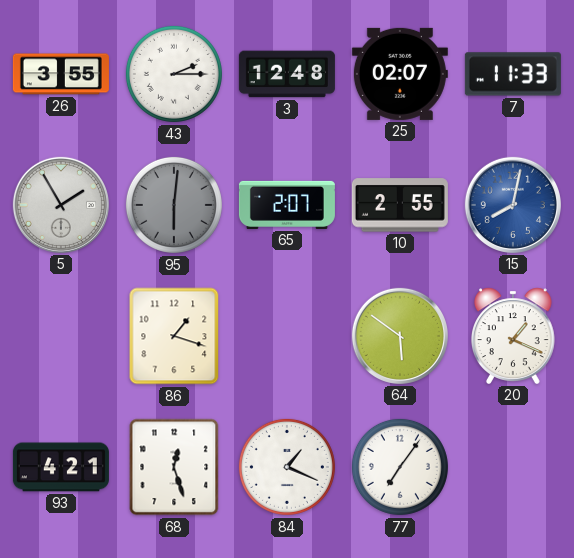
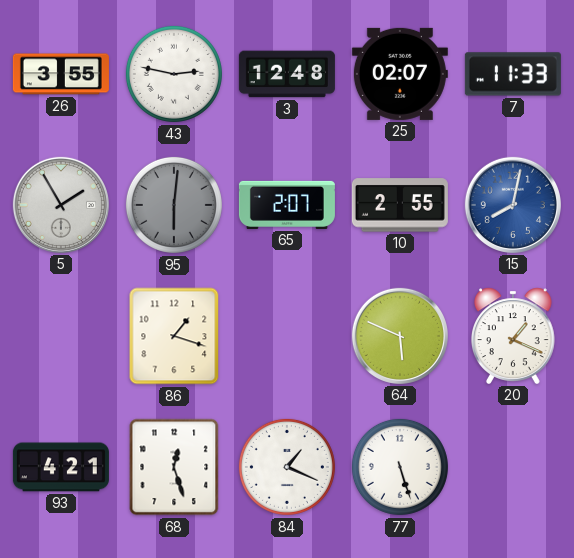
43: 2:15 -> 2:47
64: 5:51 -> 5:49
77: 7:06 -> 5:27
